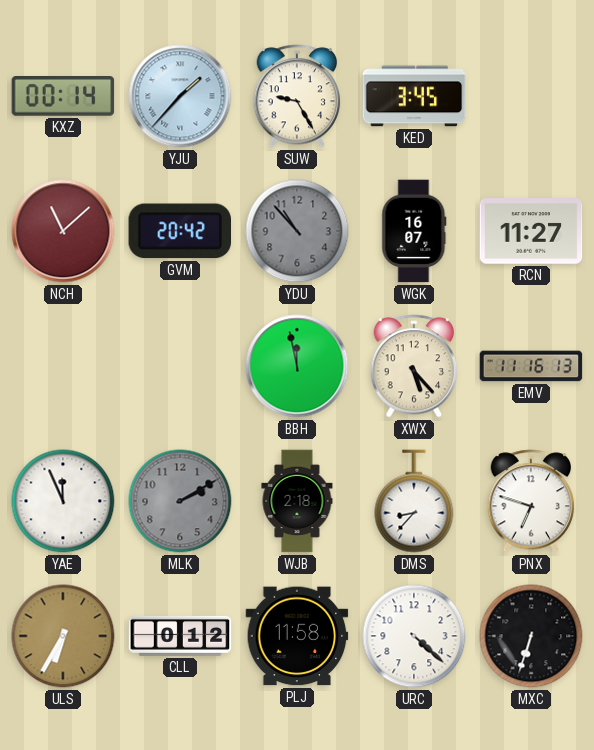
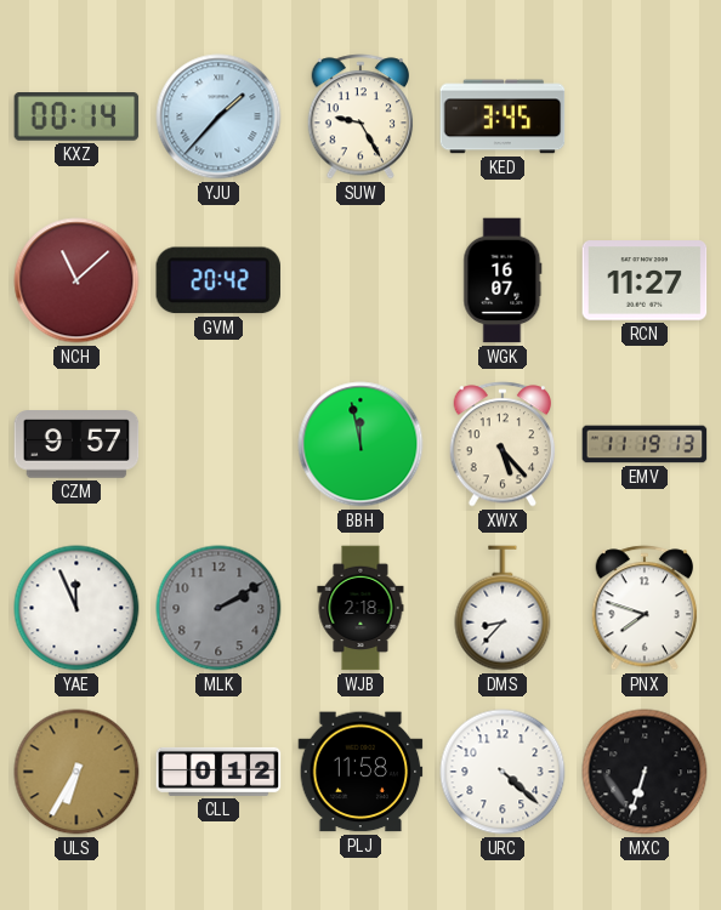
YDU: 10:53 -> none
CZM: none -> 9:57
EMV: 11:16 -> 11:19
PNX: 6:48 -> 7:48
